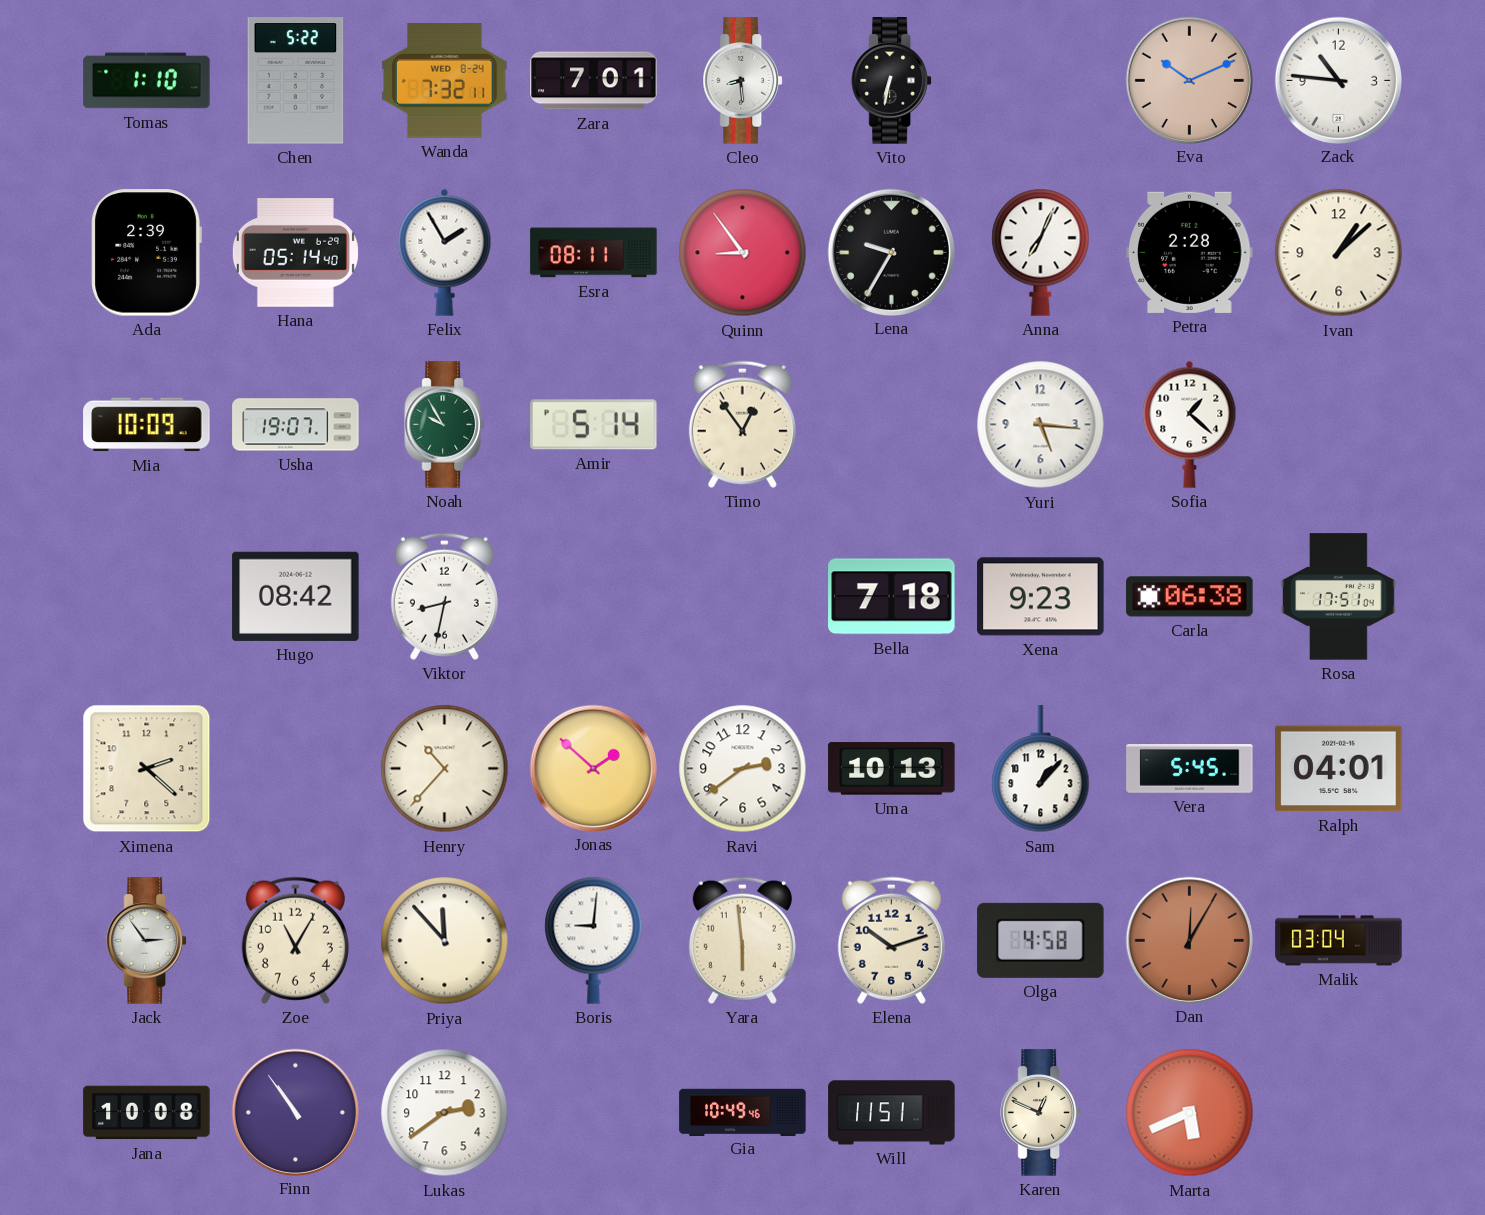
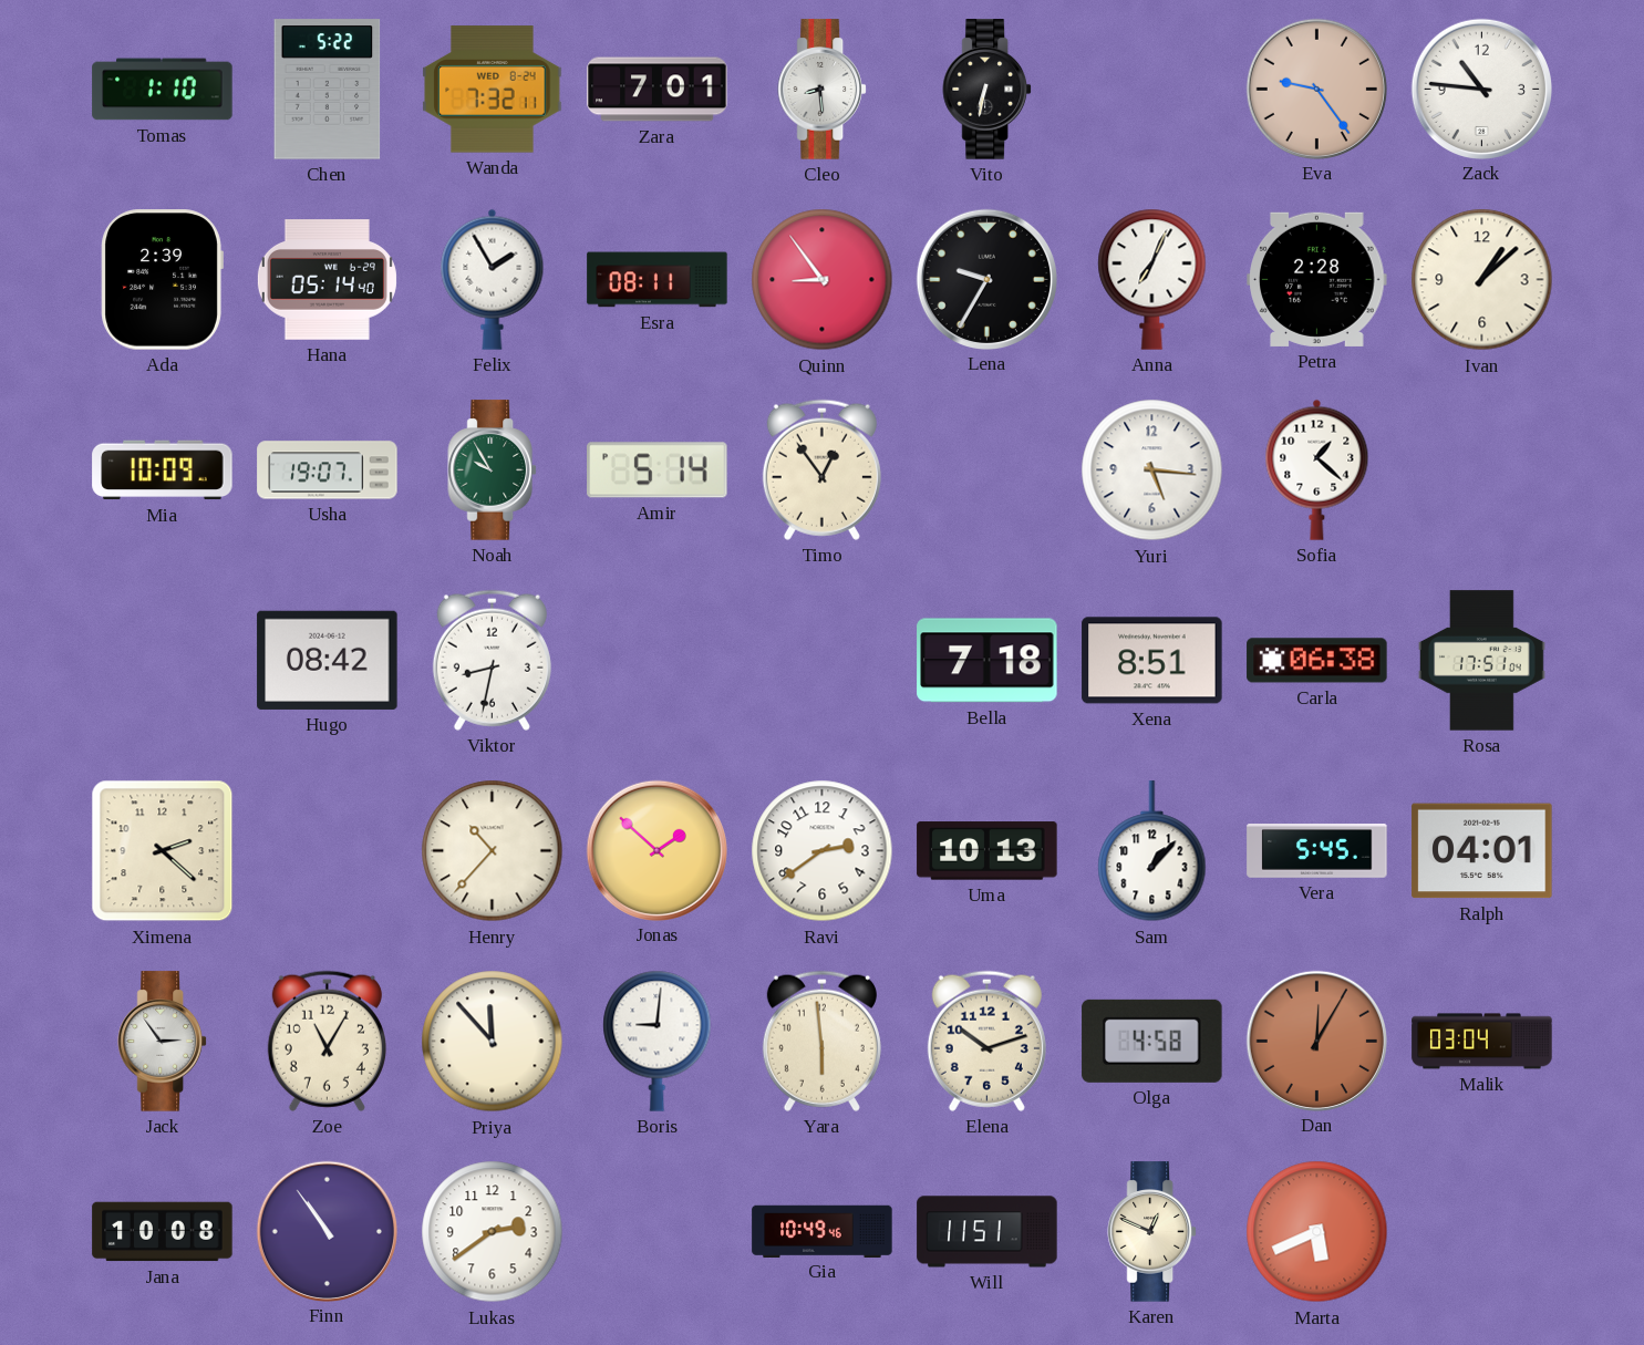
Eva: 10:11 -> 9:24
Xena: 9:23 -> 8:51
